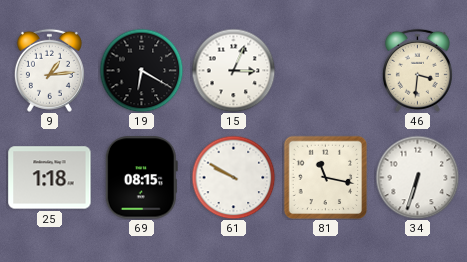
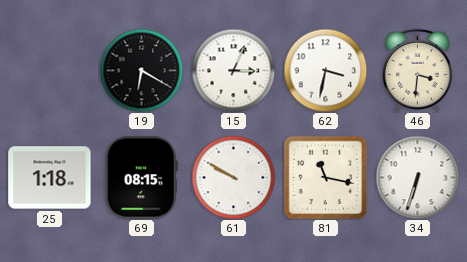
9: 1:14 -> none
62: none -> 3:32
